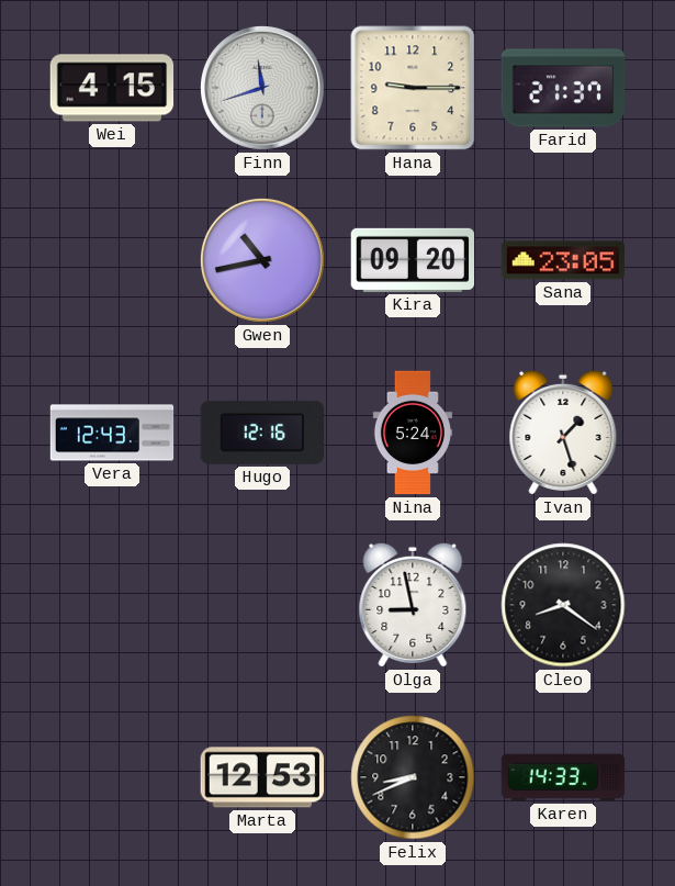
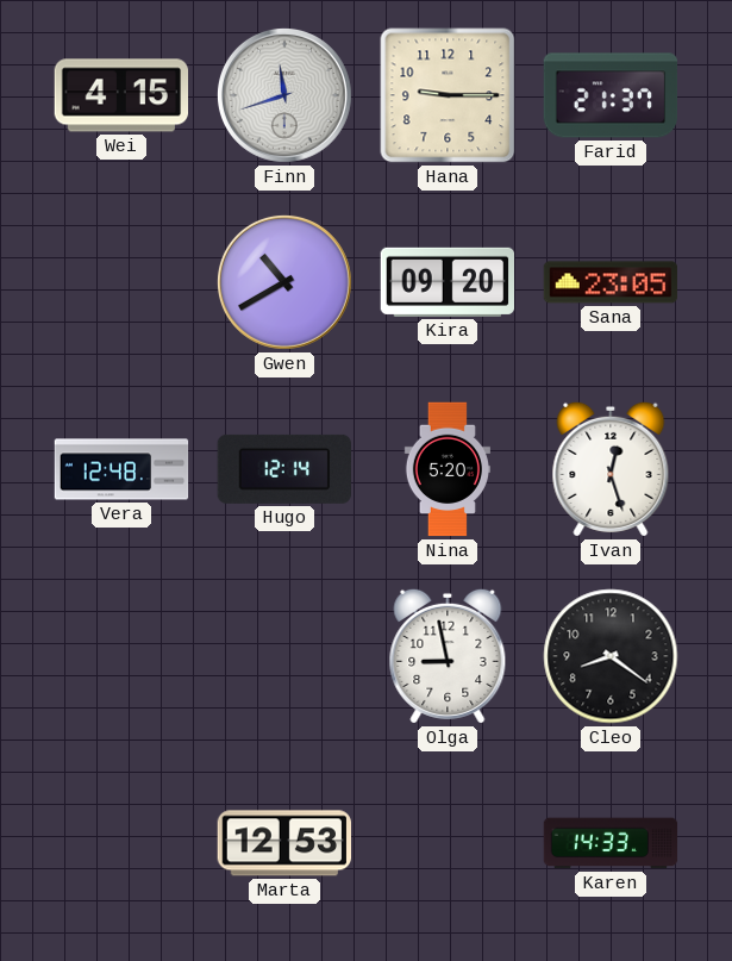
Gwen: 10:43 -> 10:40
Vera: 12:43 -> 12:48
Hugo: 12:16 -> 12:14
Nina: 5:24 -> 5:20
Ivan: 1:27 -> 12:27
Felix: 8:41 -> none
